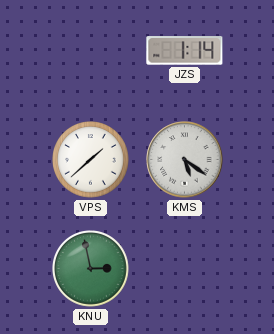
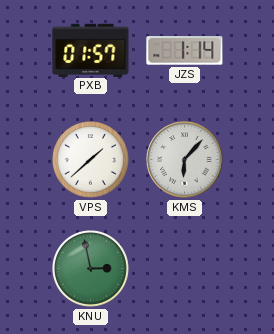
PXB: none -> 01:57
KMS: 5:21 -> 6:07
